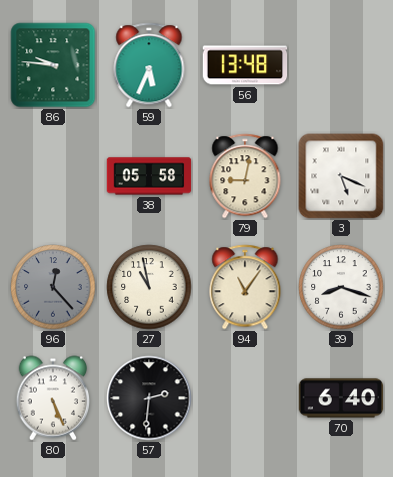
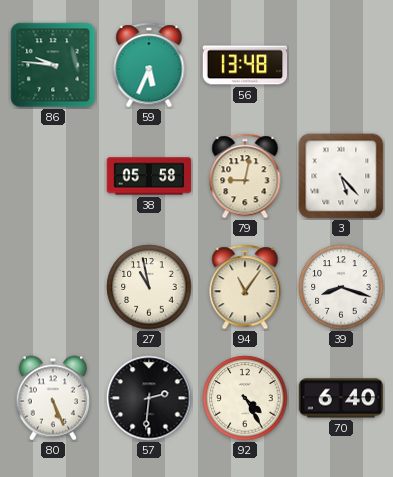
3: 5:19 -> 5:23
96: 12:23 -> none
92: none -> 4:25
